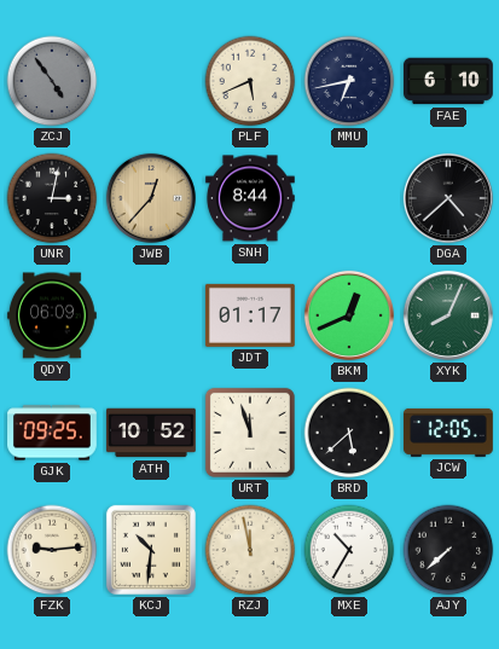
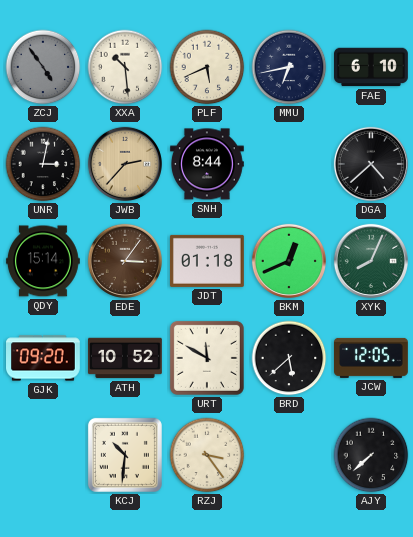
XXA: none -> 10:29
JWB: 12:37 -> 2:37
QDY: 06:09 -> 15:14
EDE: none -> 3:06
JDT: 01:17 -> 01:18
GJK: 09:25 -> 09:20
URT: 11:57 -> 11:50
FZK: 9:14 -> none
RZJ: 11:58 -> 3:24
MXE: 10:35 -> none
